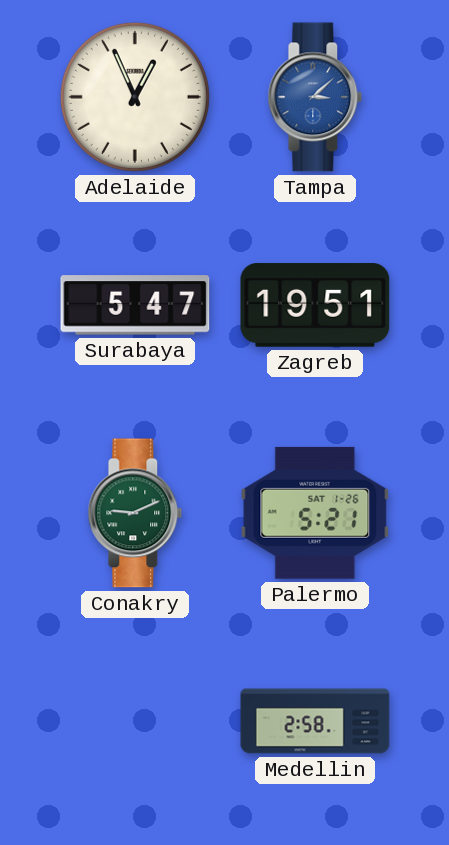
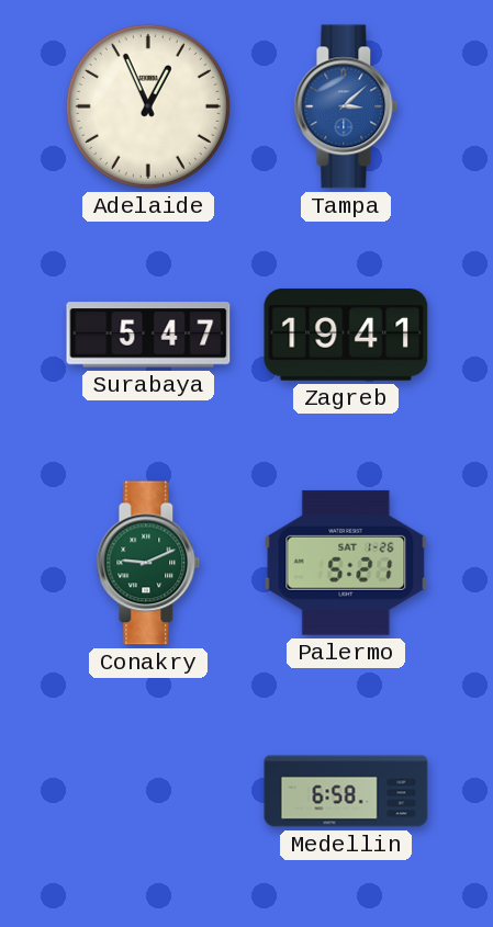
Zagreb: 19:51 -> 19:41
Medellin: 2:58 -> 6:58
